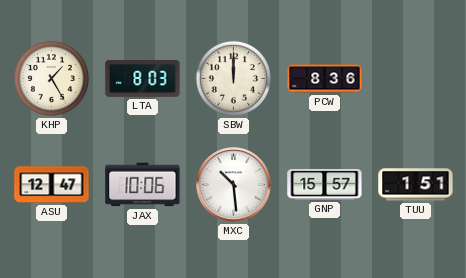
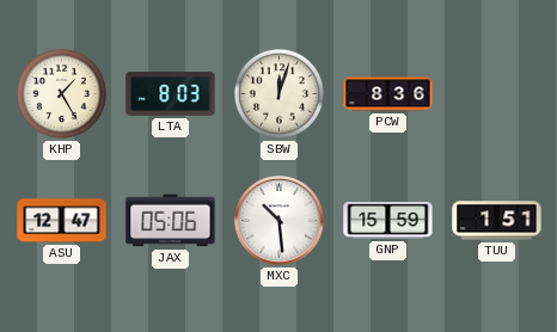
SBW: 12:00 -> 12:03
JAX: 10:06 -> 05:06
GNP: 15:57 -> 15:59
